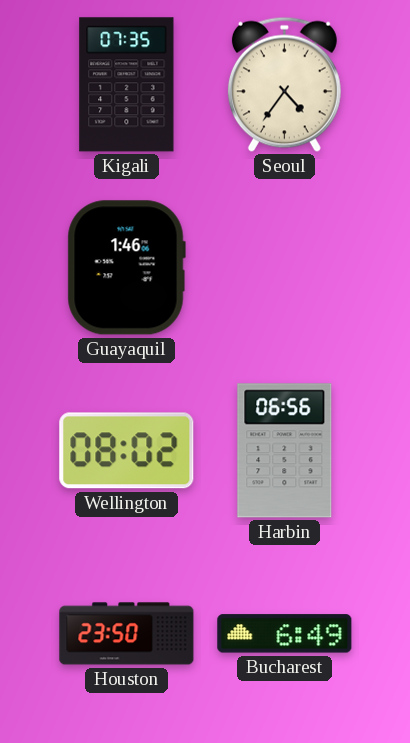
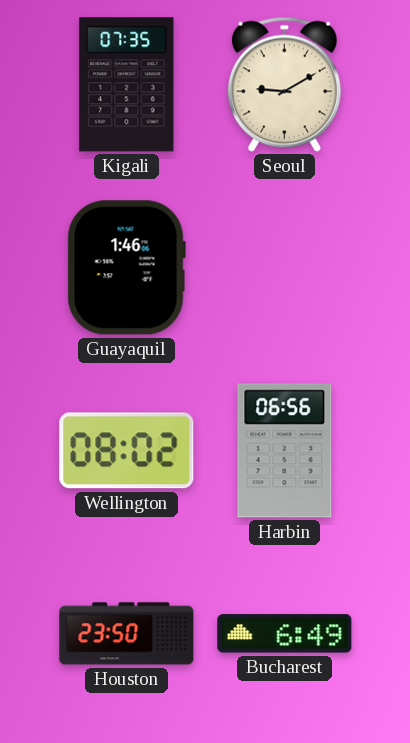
Seoul: 4:36 -> 9:10
